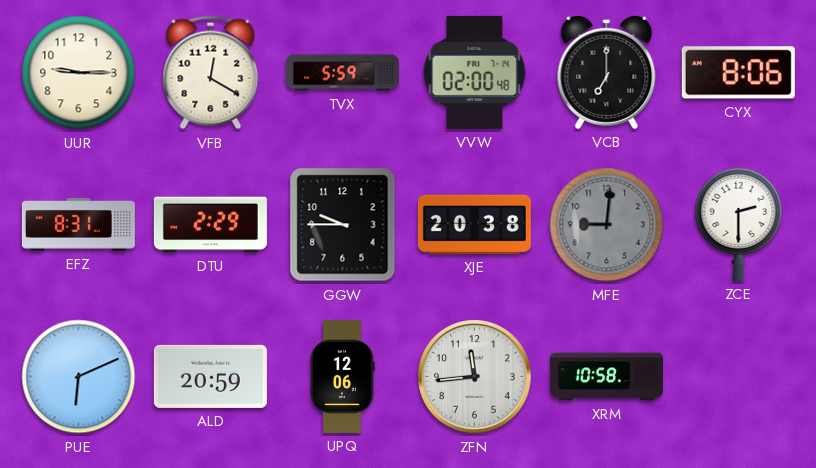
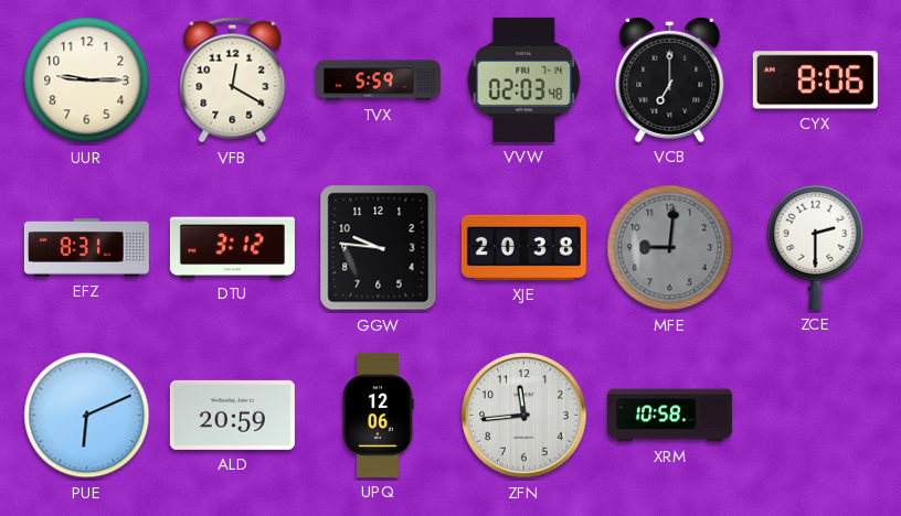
VVW: 02:00 -> 02:03
DTU: 2:29 -> 3:12
GGW: 9:45 -> 9:46
